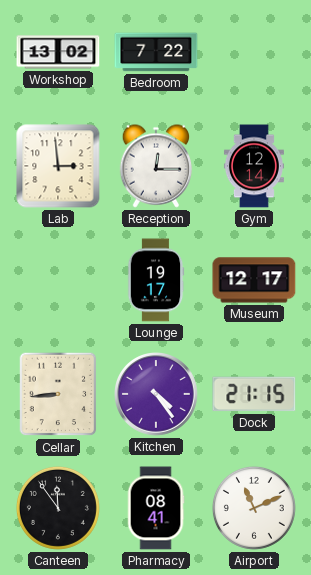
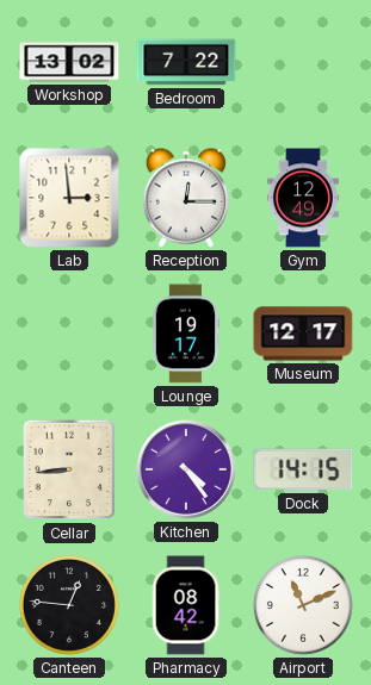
Gym: 12:14 -> 12:49
Dock: 21:15 -> 14:15
Canteen: 11:54 -> 12:46
Pharmacy: 08:41 -> 08:42
